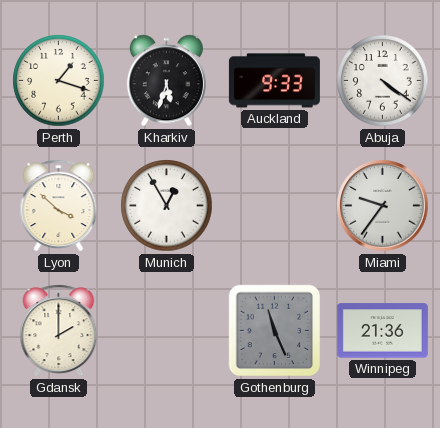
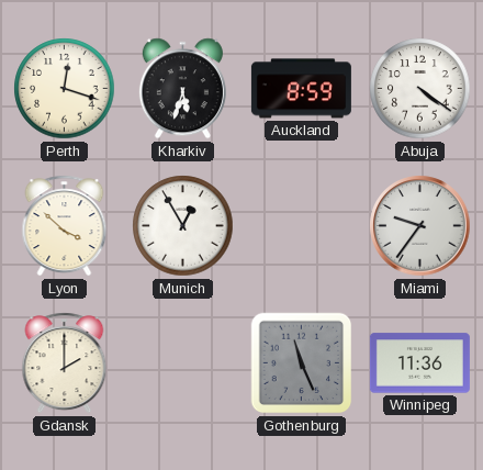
Perth: 1:18 -> 12:18
Auckland: 9:33 -> 8:59
Winnipeg: 21:36 -> 11:36
